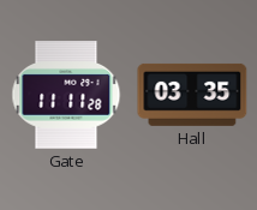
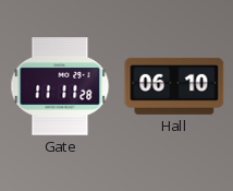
Hall: 03:35 -> 06:10
